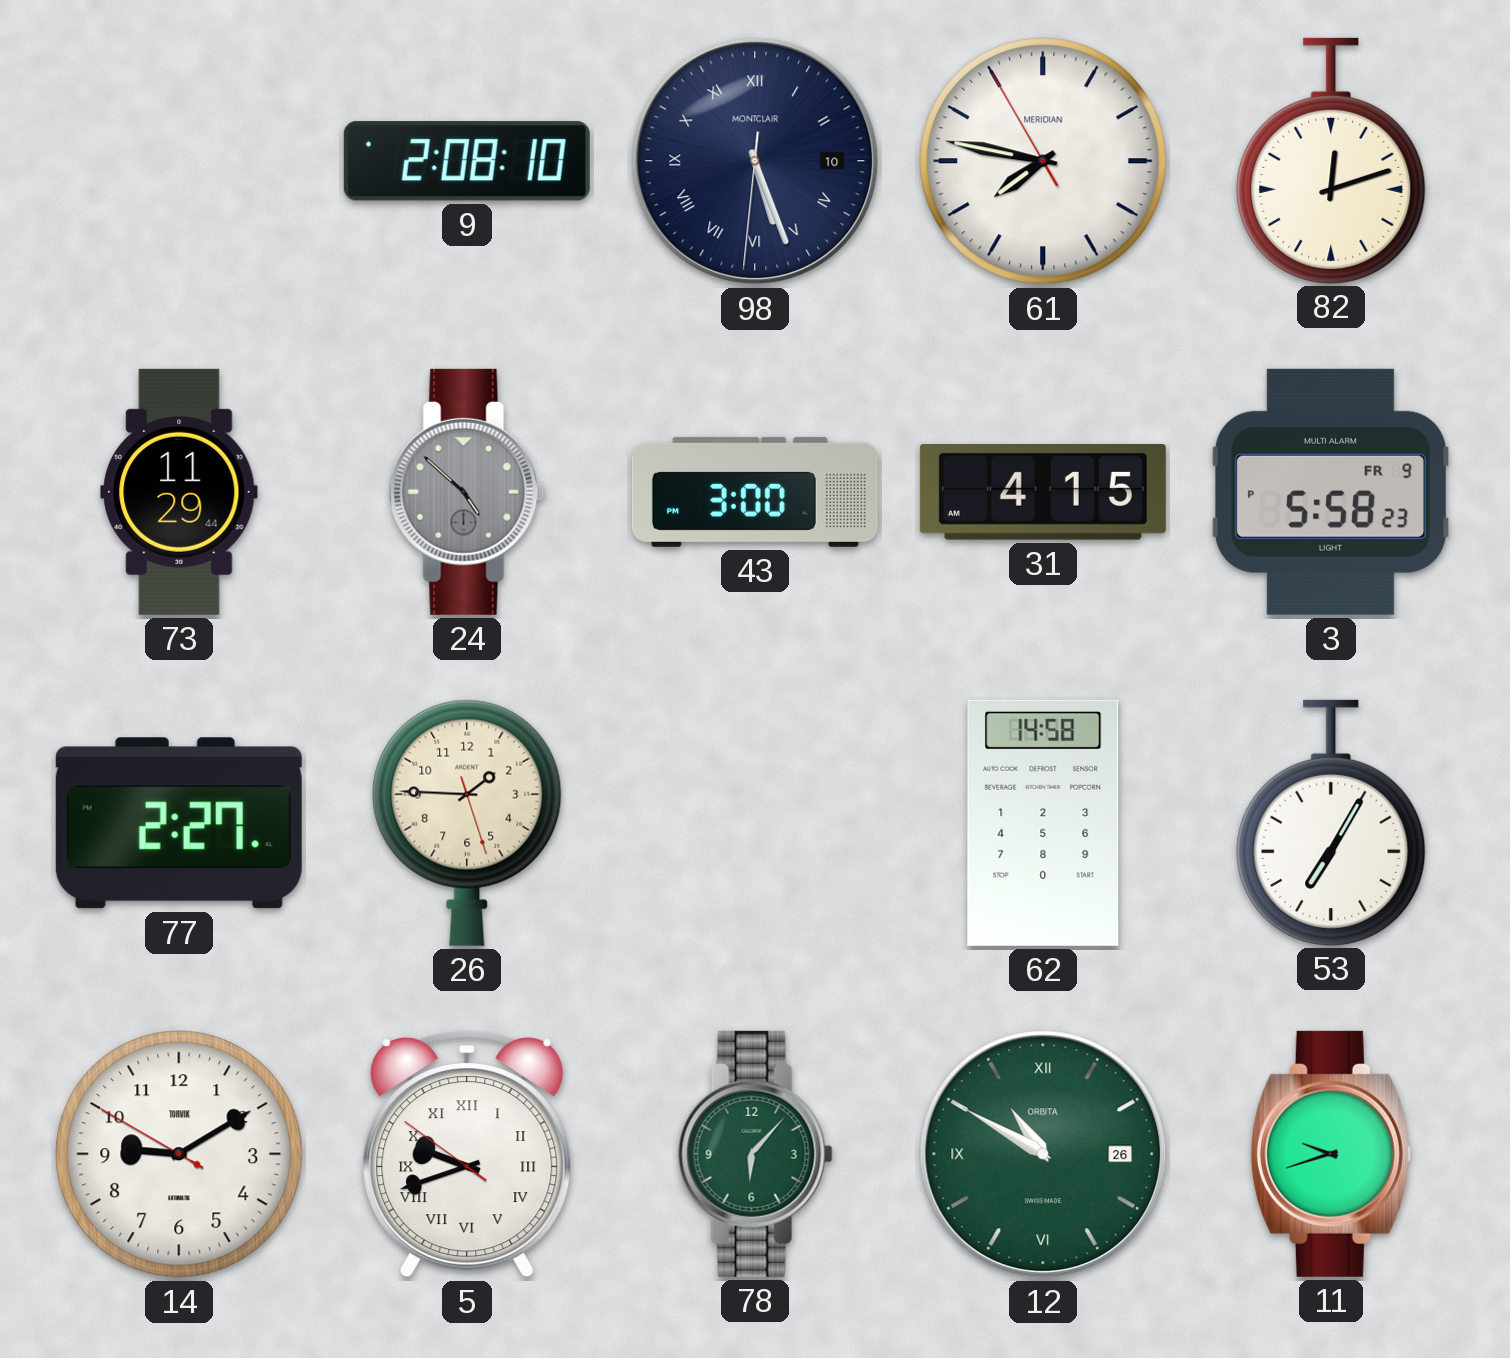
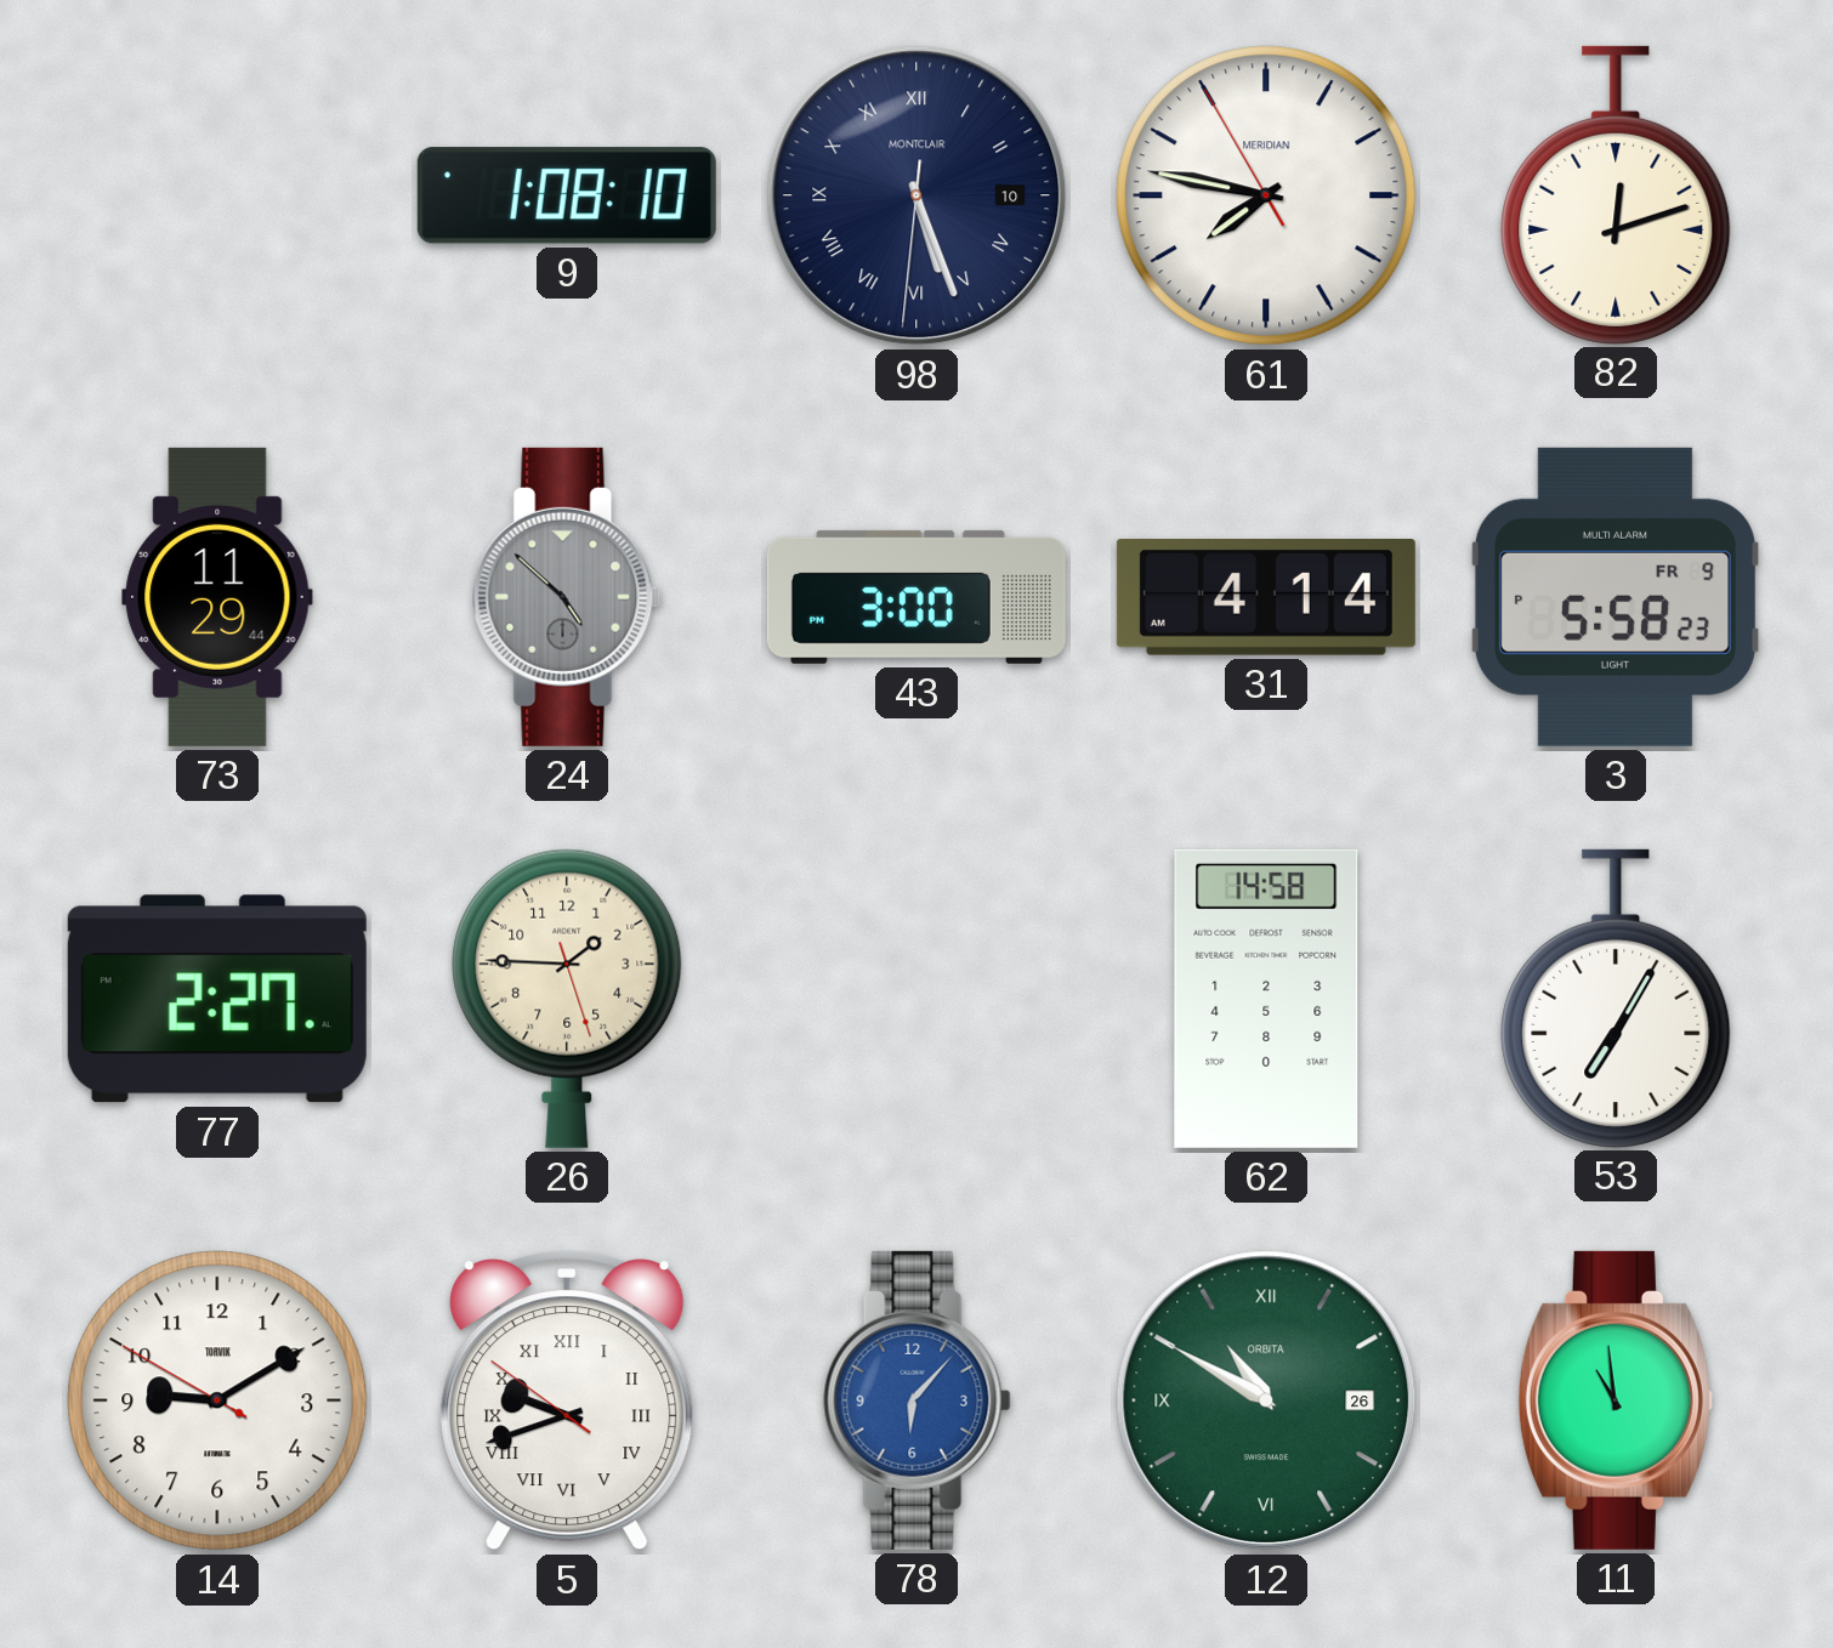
9: 2:08 -> 1:08
31: 4:15 -> 4:14
78 dial: green -> blue
11: 9:42 -> 10:59
